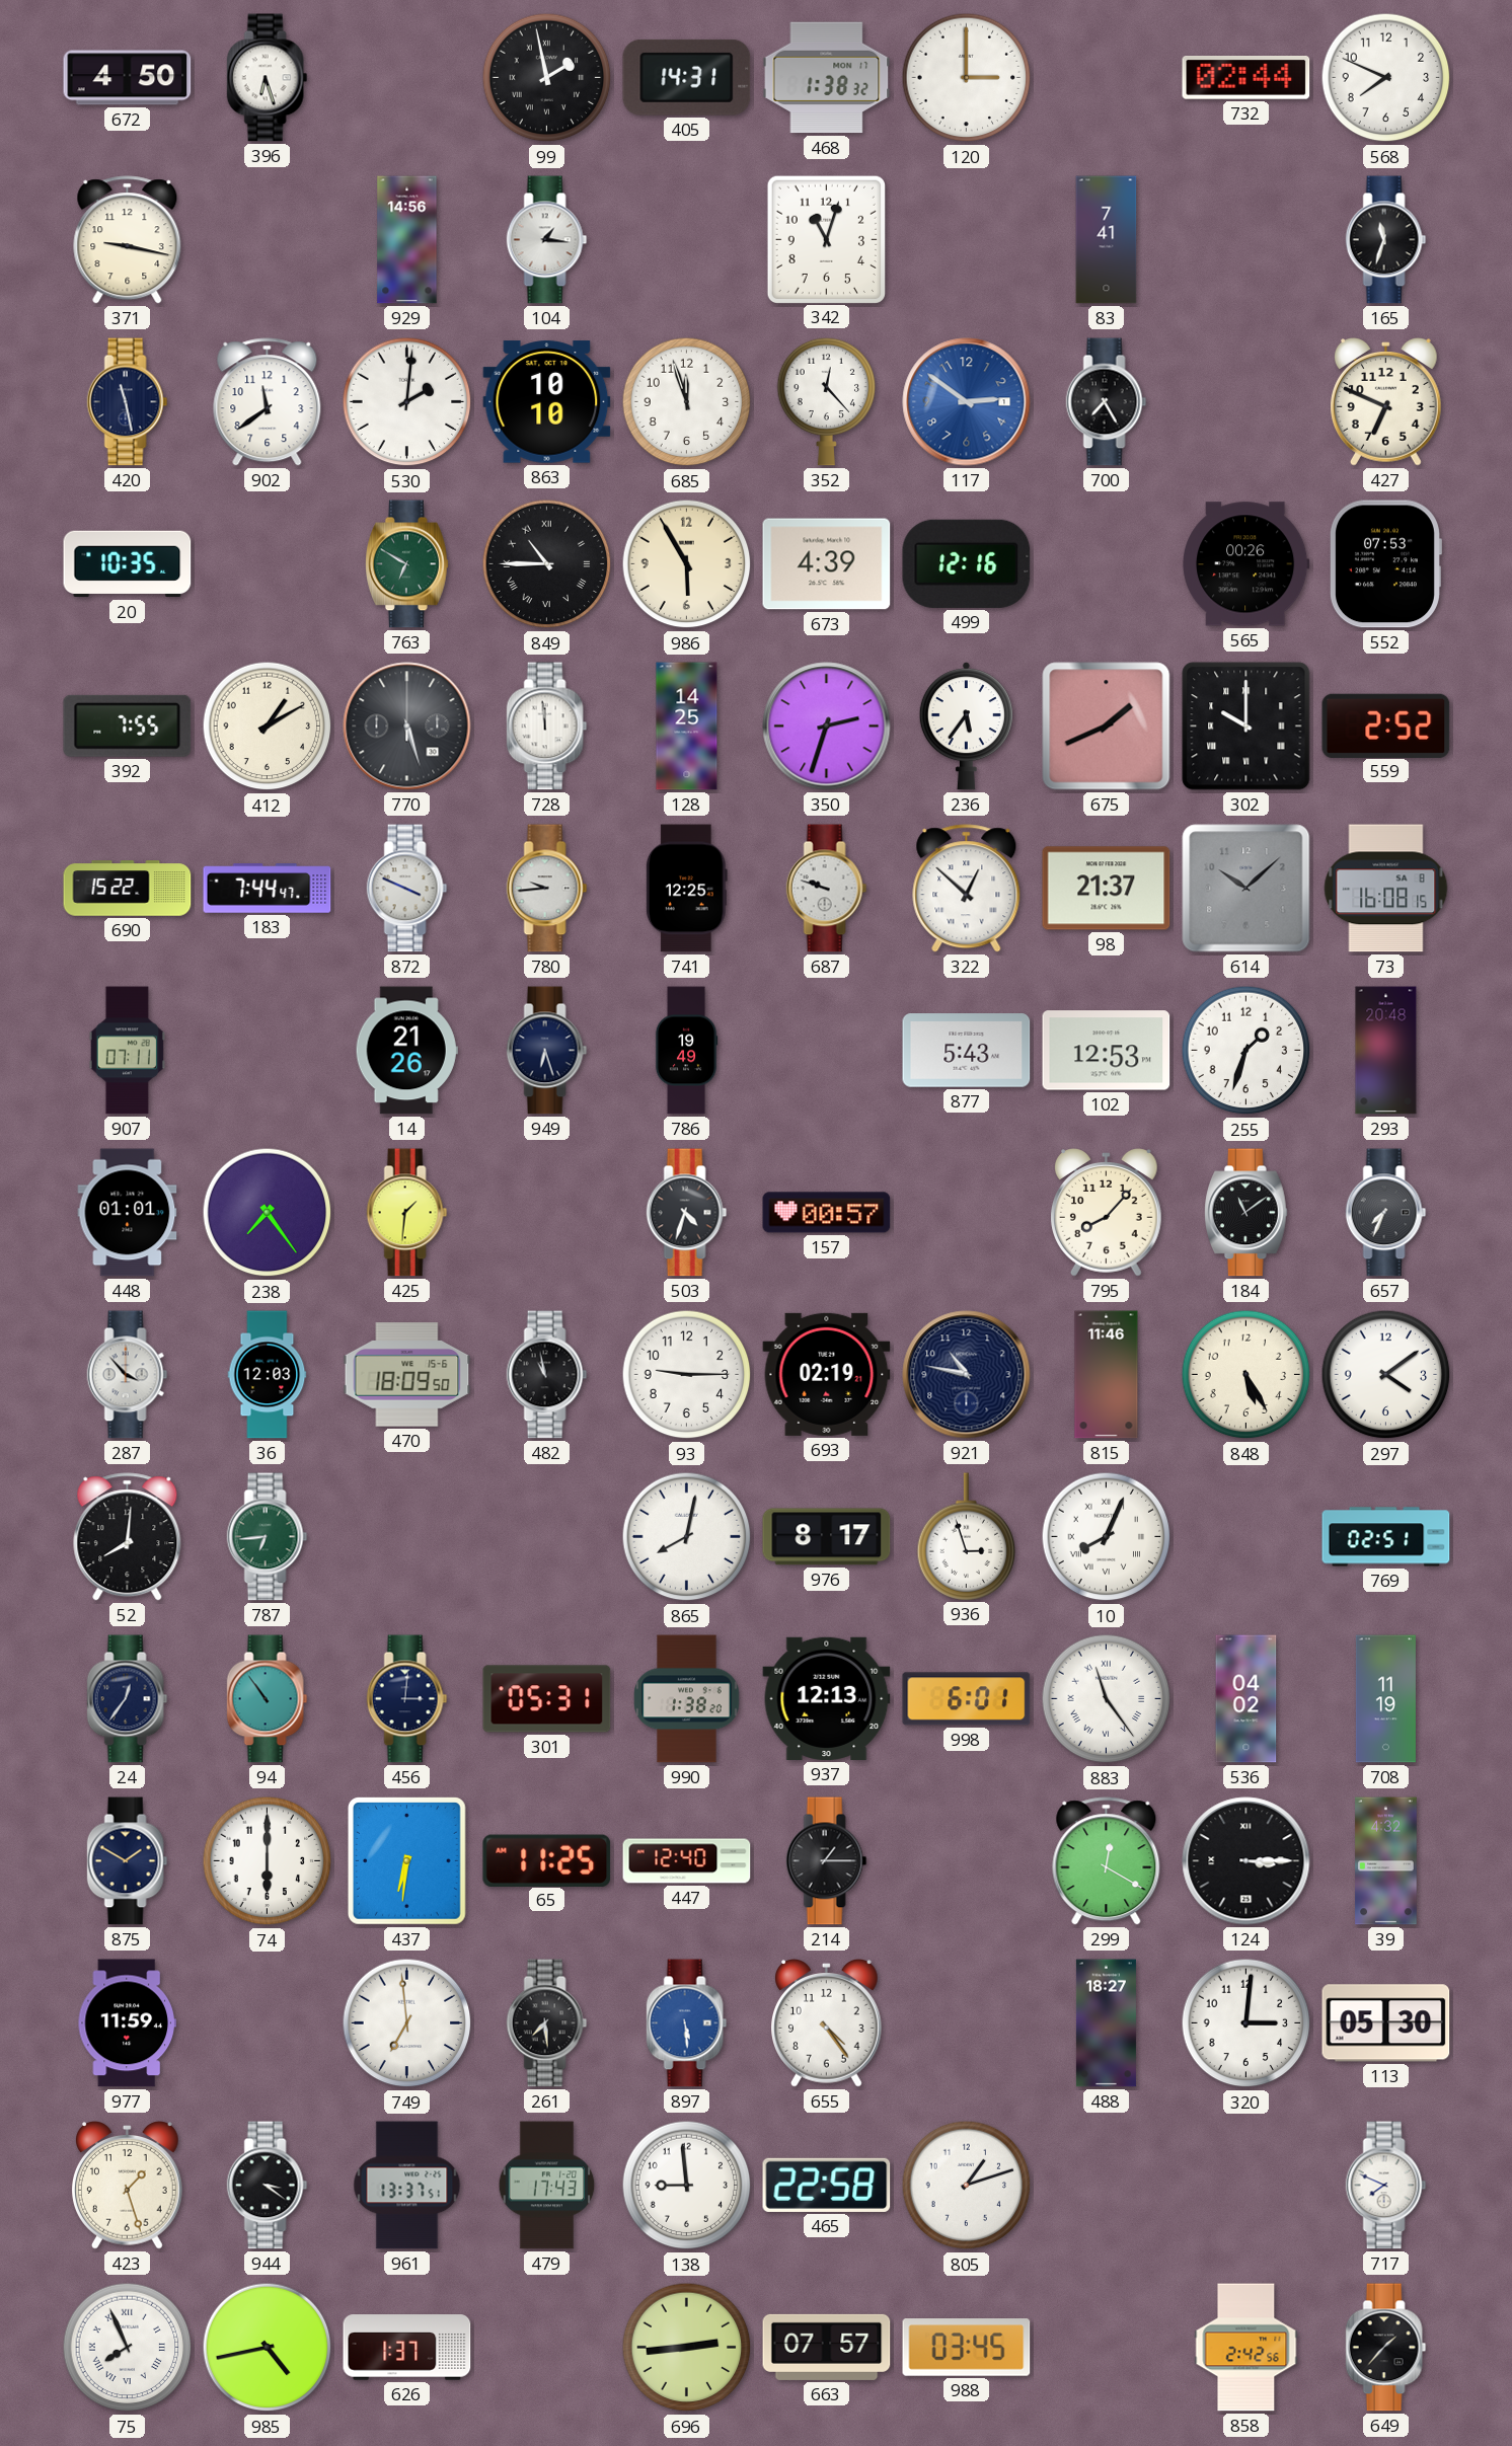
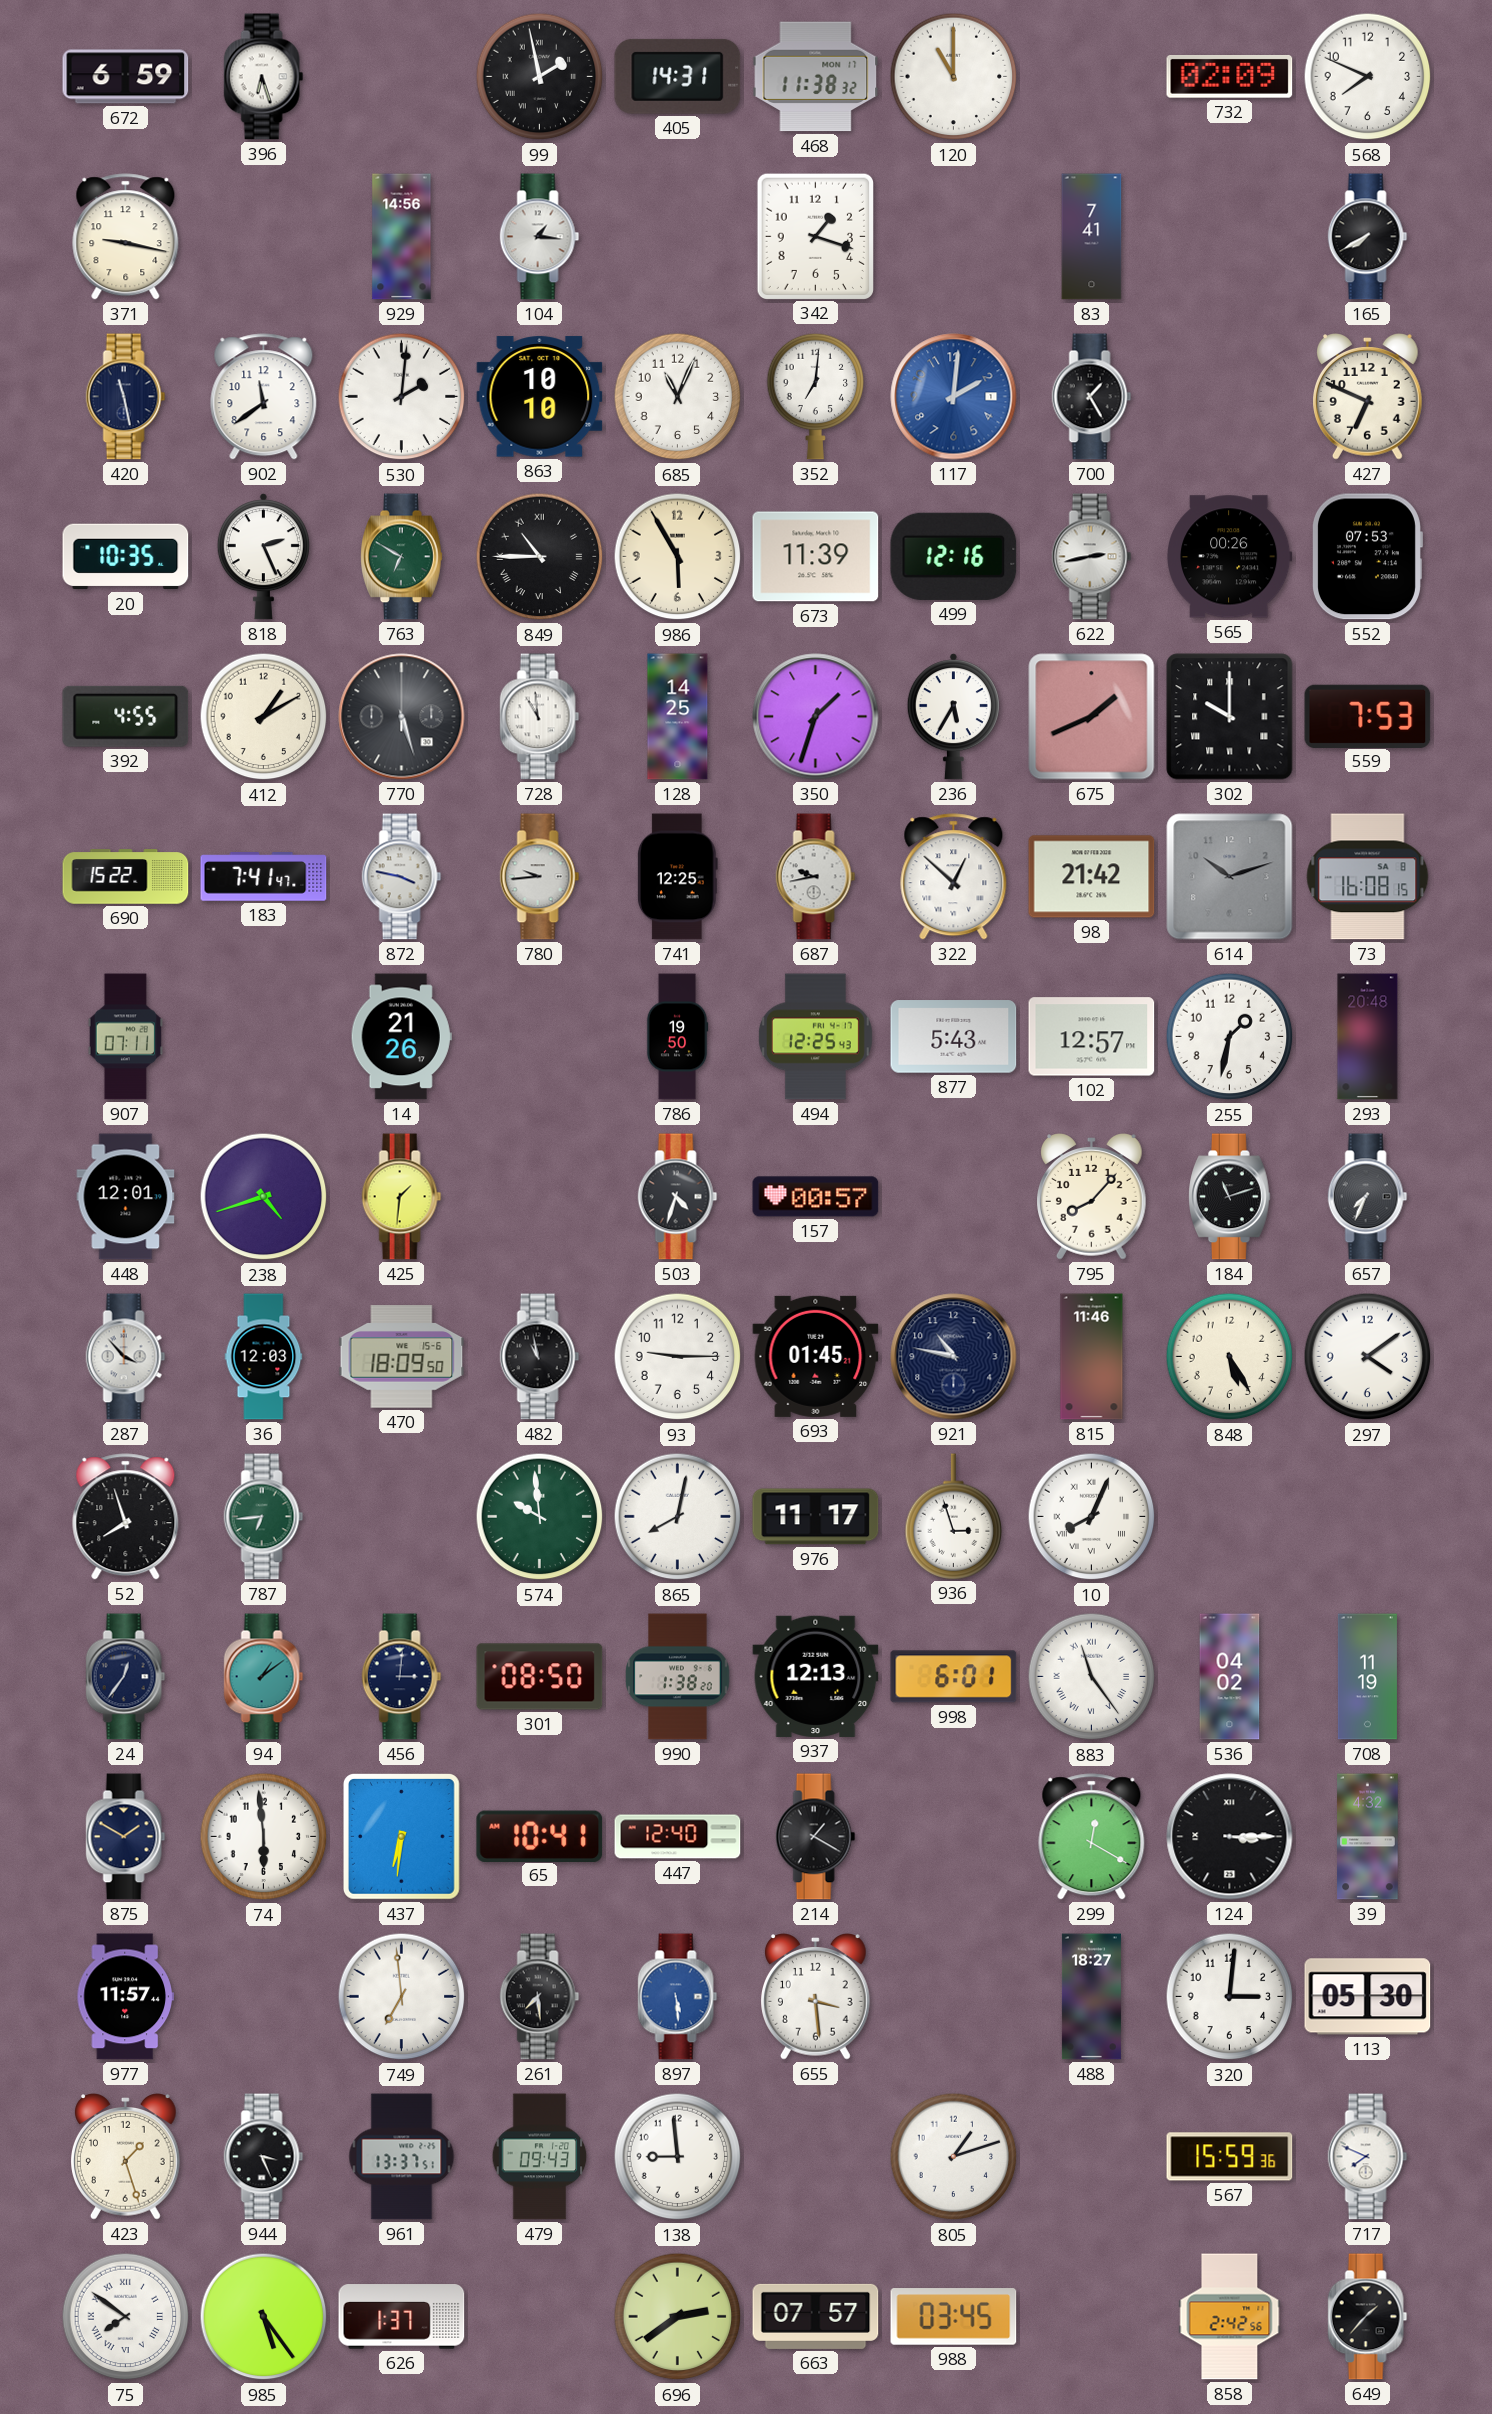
672: 4:50 -> 6:59
468: 1:38 -> 11:38
120: 3:00 -> 11:00
732: 02:44 -> 02:09
342: 11:03 -> 1:18
165: 11:33 -> 7:40
685: 11:57 -> 11:04
352: 12:23 -> 7:01
117: 2:51 -> 2:01
700: 7:25 -> 1:25
818: none -> 2:26
673: 4:39 -> 11:39
622: none -> 2:43
392: 7:55 -> 4:55
728: 11:59 -> 10:59
350: 2:33 -> 1:33
236: 5:36 -> 5:35
559: 2:52 -> 7:53
183: 7:44 -> 7:41
872: 3:49 -> 3:47
687: 9:48 -> 9:43
98: 21:37 -> 21:42
614: 10:08 -> 10:12
949: 6:27 -> none
786: 19:49 -> 19:50
494: none -> 12:25
102: 12:53 -> 12:57
255: 1:33 -> 1:32
448: 01:01 -> 12:01
238: 7:24 -> 4:42
184: 11:09 -> 11:12
693: 02:19 -> 01:45
52: 8:01 -> 7:57
574: none -> 9:59
976: 8:17 -> 11:17
769: 02:51 -> none
94: 10:54 -> 1:09
301: 05:31 -> 08:50
74: 6:00 -> 5:59
65: 11:25 -> 10:41
214: 1:15 -> 1:20
977: 11:59 -> 11:57
655: 4:24 -> 3:29
944: 3:21 -> 3:26
479: 17:43 -> 09:43
465: 22:58 -> none
567: none -> 15:59
75: 7:56 -> 7:51
985: 4:43 -> 5:24
696: 2:44 -> 2:39
